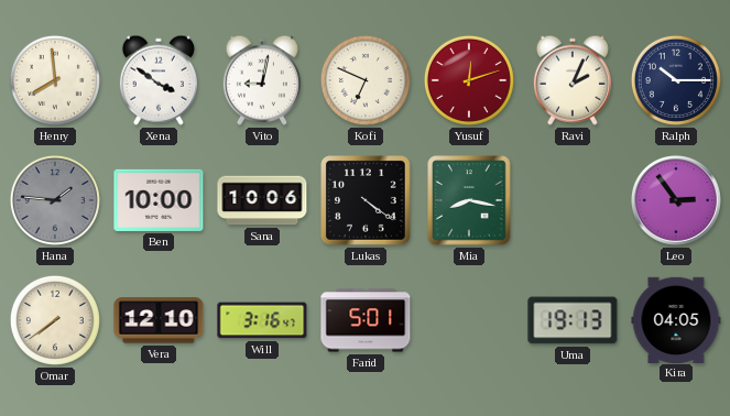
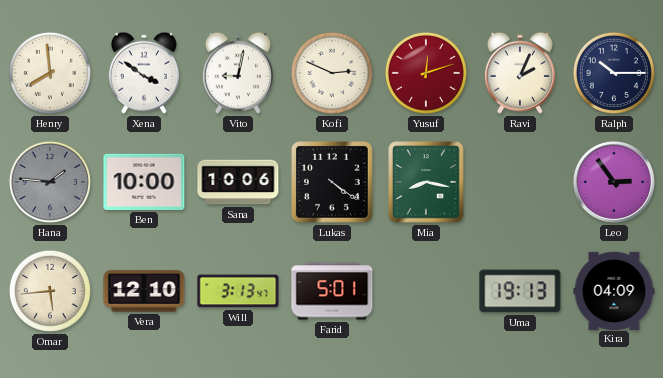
Kofi: 6:49 -> 2:49
Omar: 7:39 -> 5:44
Will: 3:16 -> 3:13
Kira: 04:05 -> 04:09
